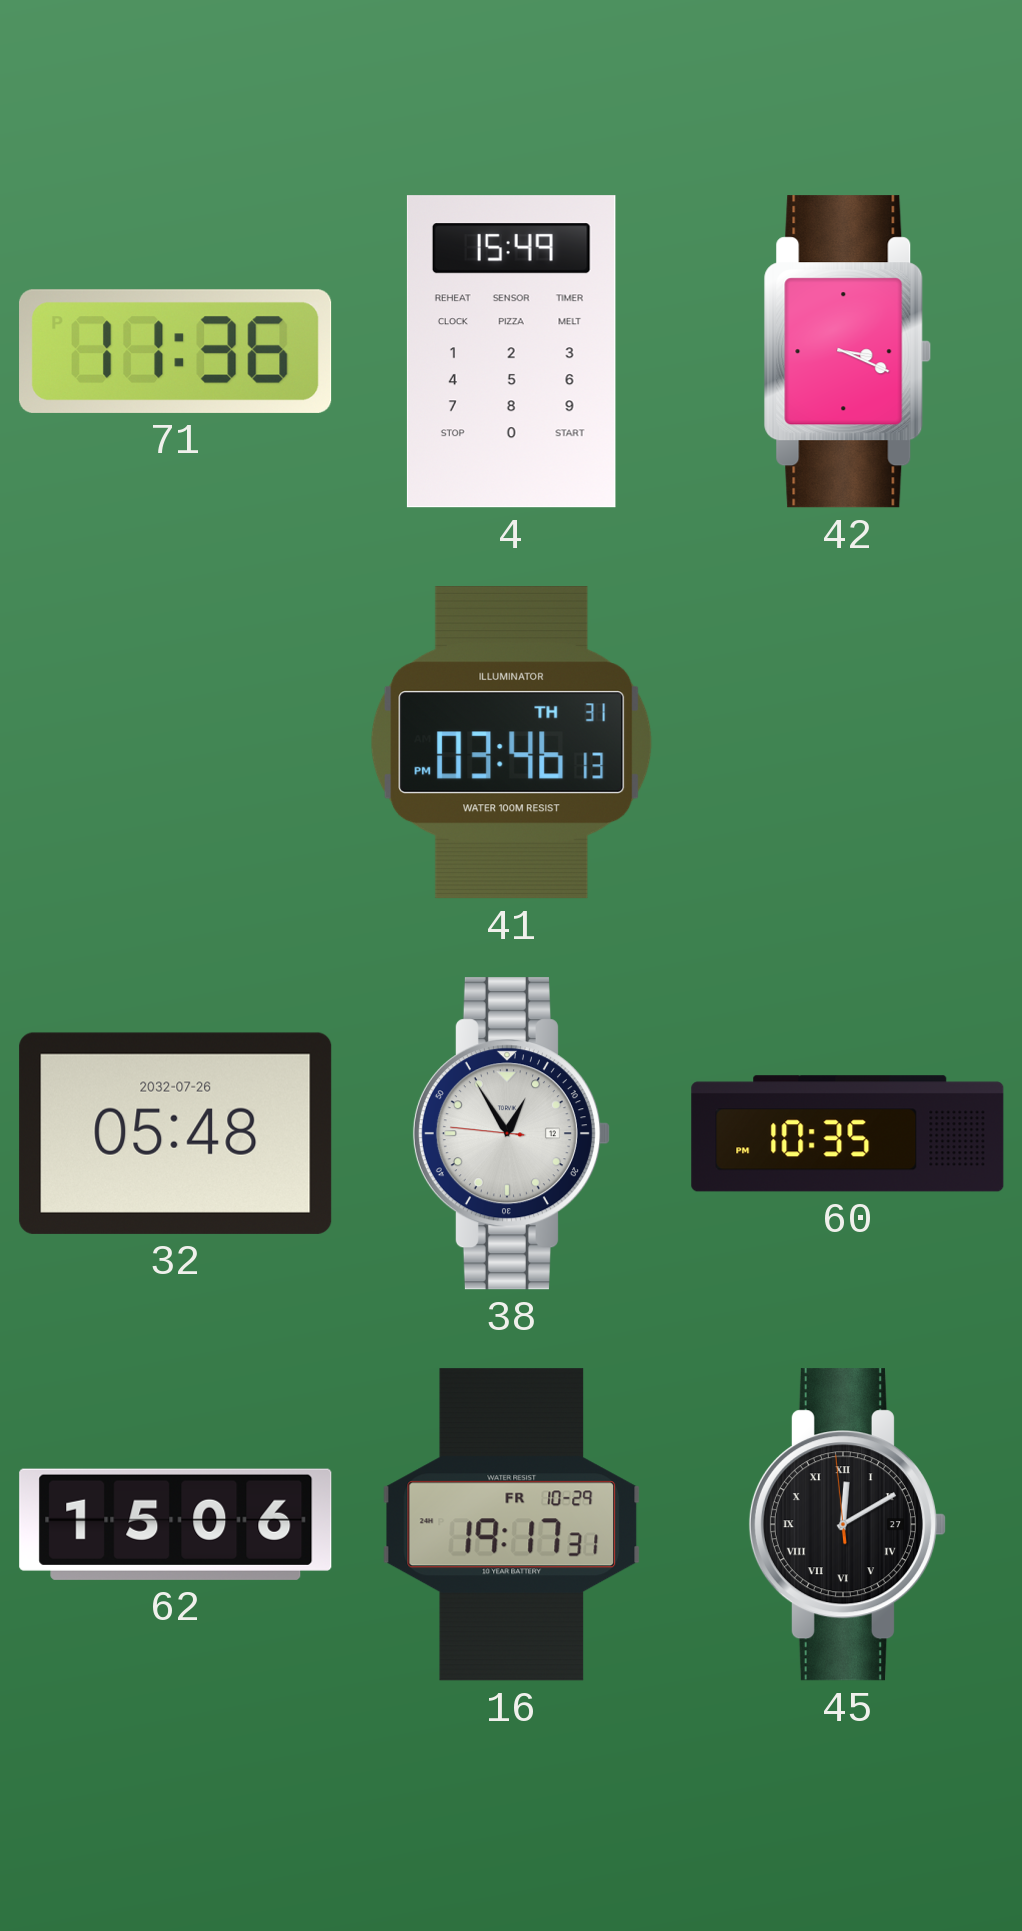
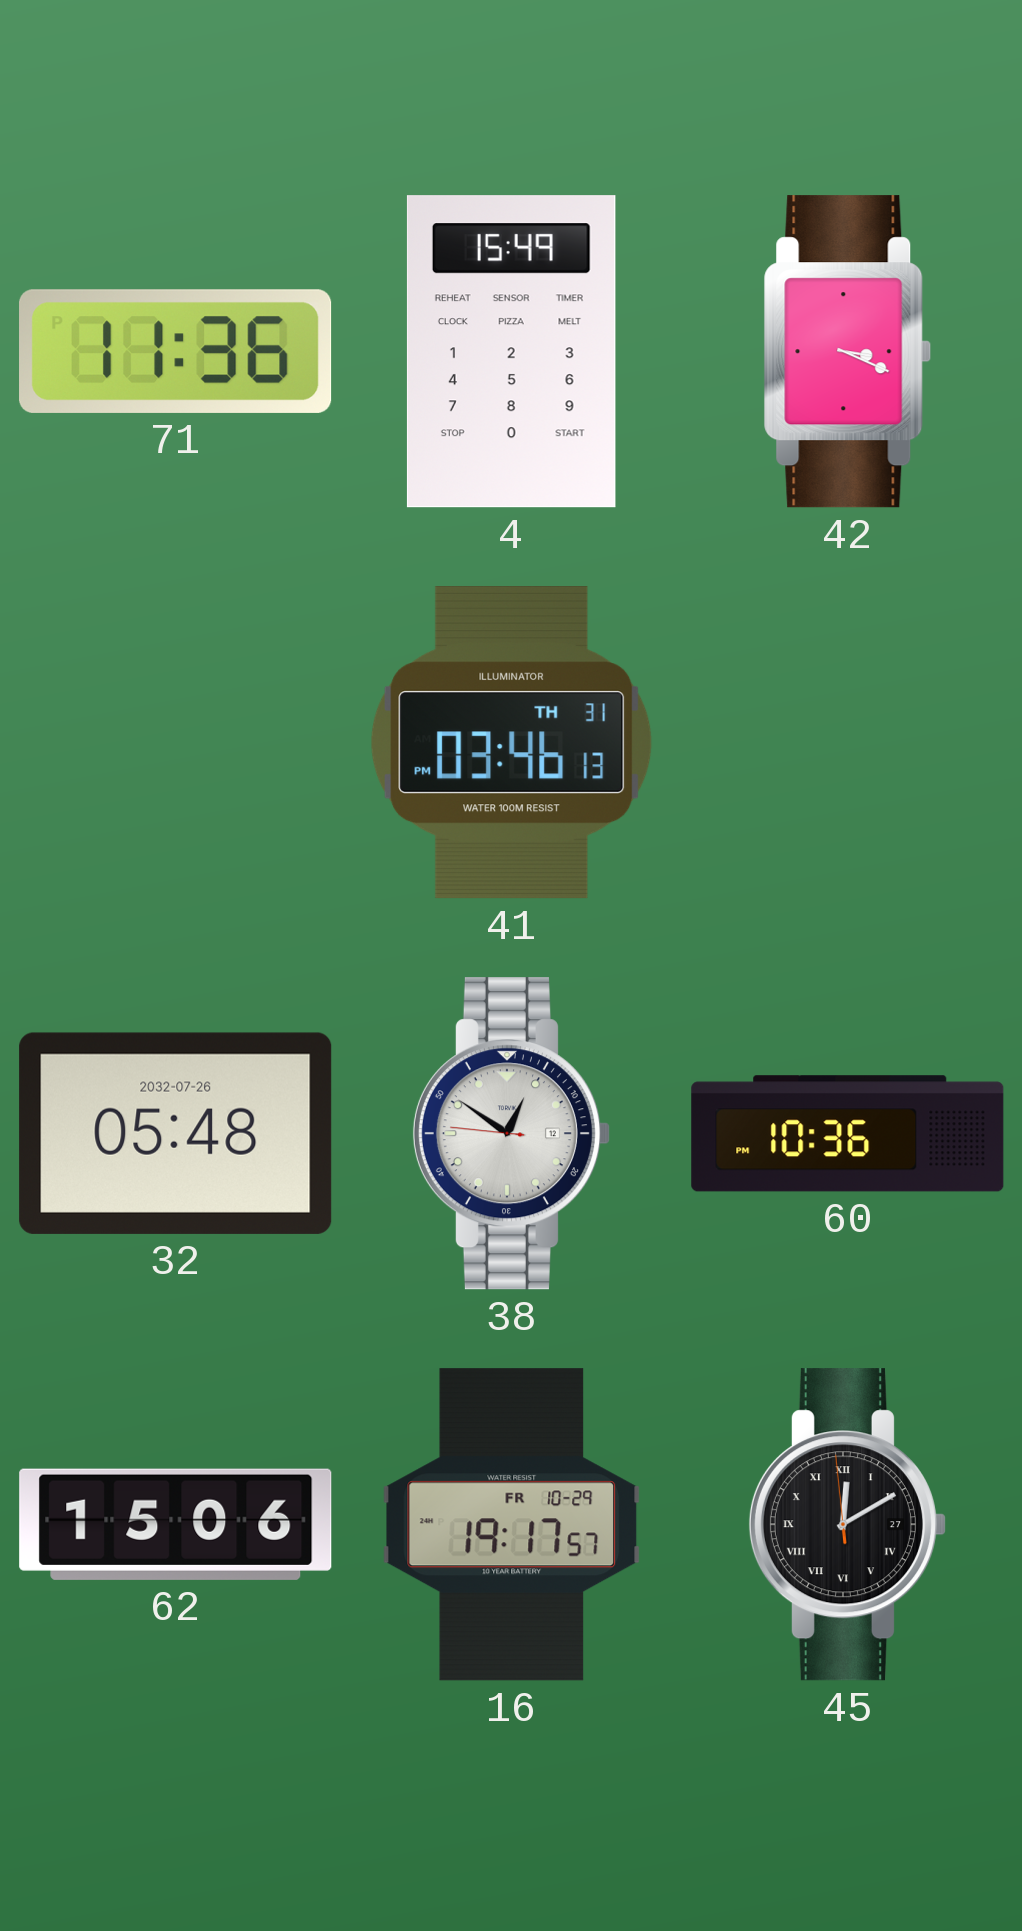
38: 12:54 -> 12:50
60: 10:35 -> 10:36
16: 19:17:31 -> 19:17:57
